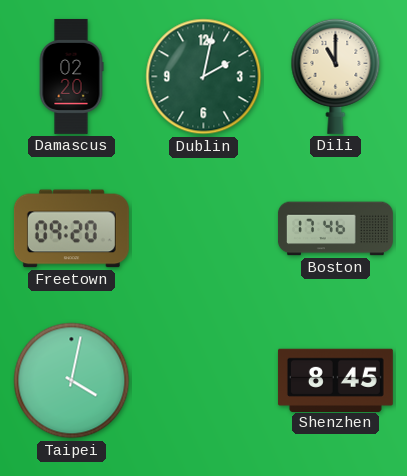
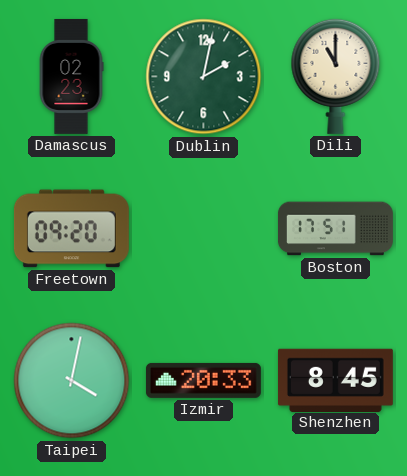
Damascus: 02:20 -> 02:23
Boston: 17:46 -> 17:51
Izmir: none -> 20:33
